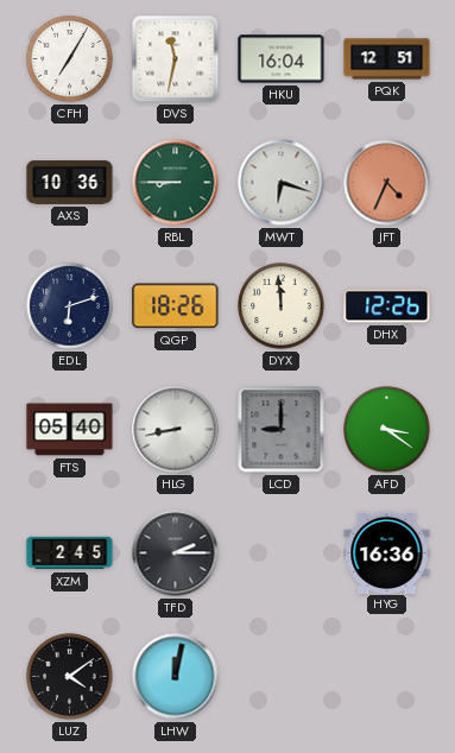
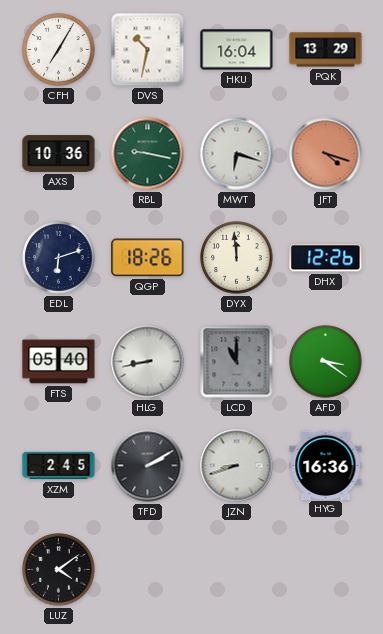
DVS: 11:32 -> 10:32
PQK: 12:51 -> 13:29
RBL: 8:45 -> 9:17
JFT: 4:34 -> 4:18
LCD: 9:00 -> 11:00
TFD: 2:15 -> 2:10
JZN: none -> 8:42
LHW: 12:02 -> none
